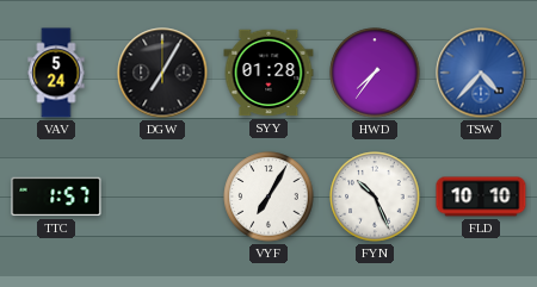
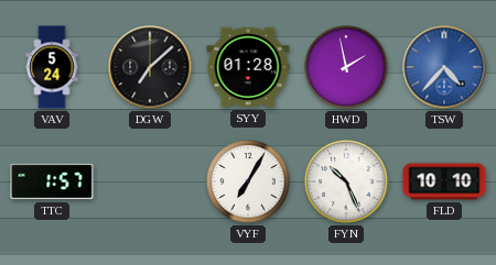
DGW: 7:05 -> 7:08
HWD: 7:36 -> 1:58
